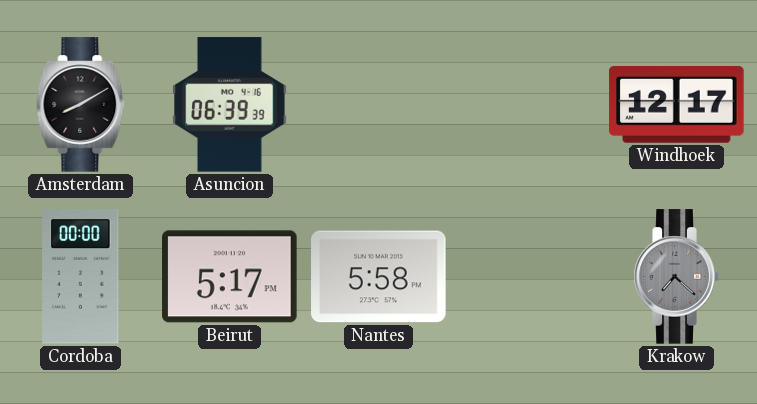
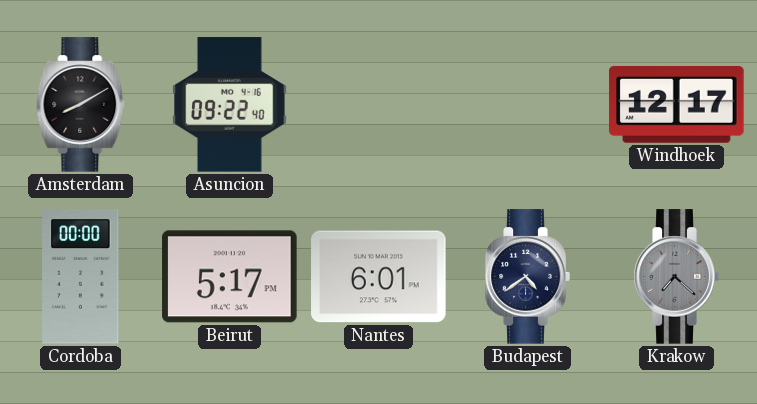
Asuncion: 06:39 -> 09:22
Nantes: 5:58 -> 6:01
Budapest: none -> 4:39
